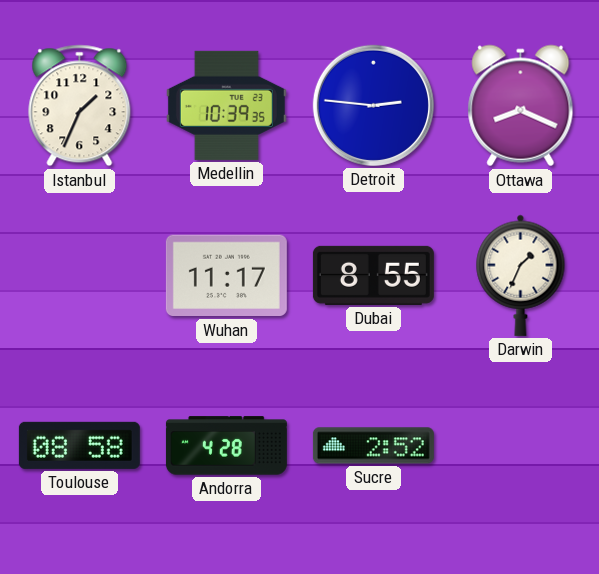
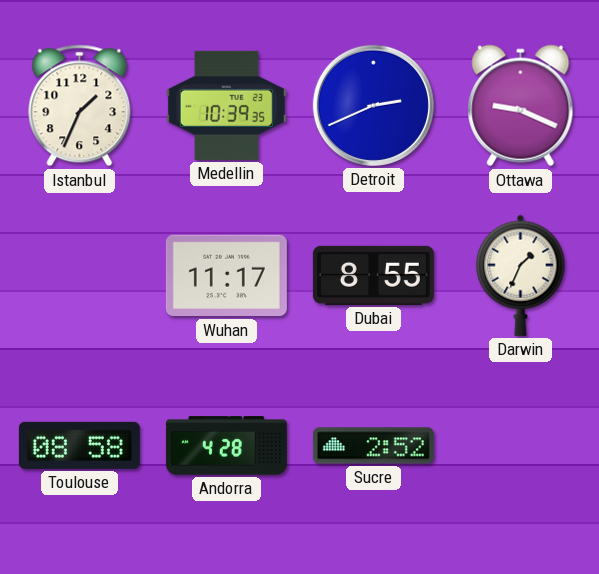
Detroit: 2:46 -> 2:41
Ottawa: 8:19 -> 9:19
